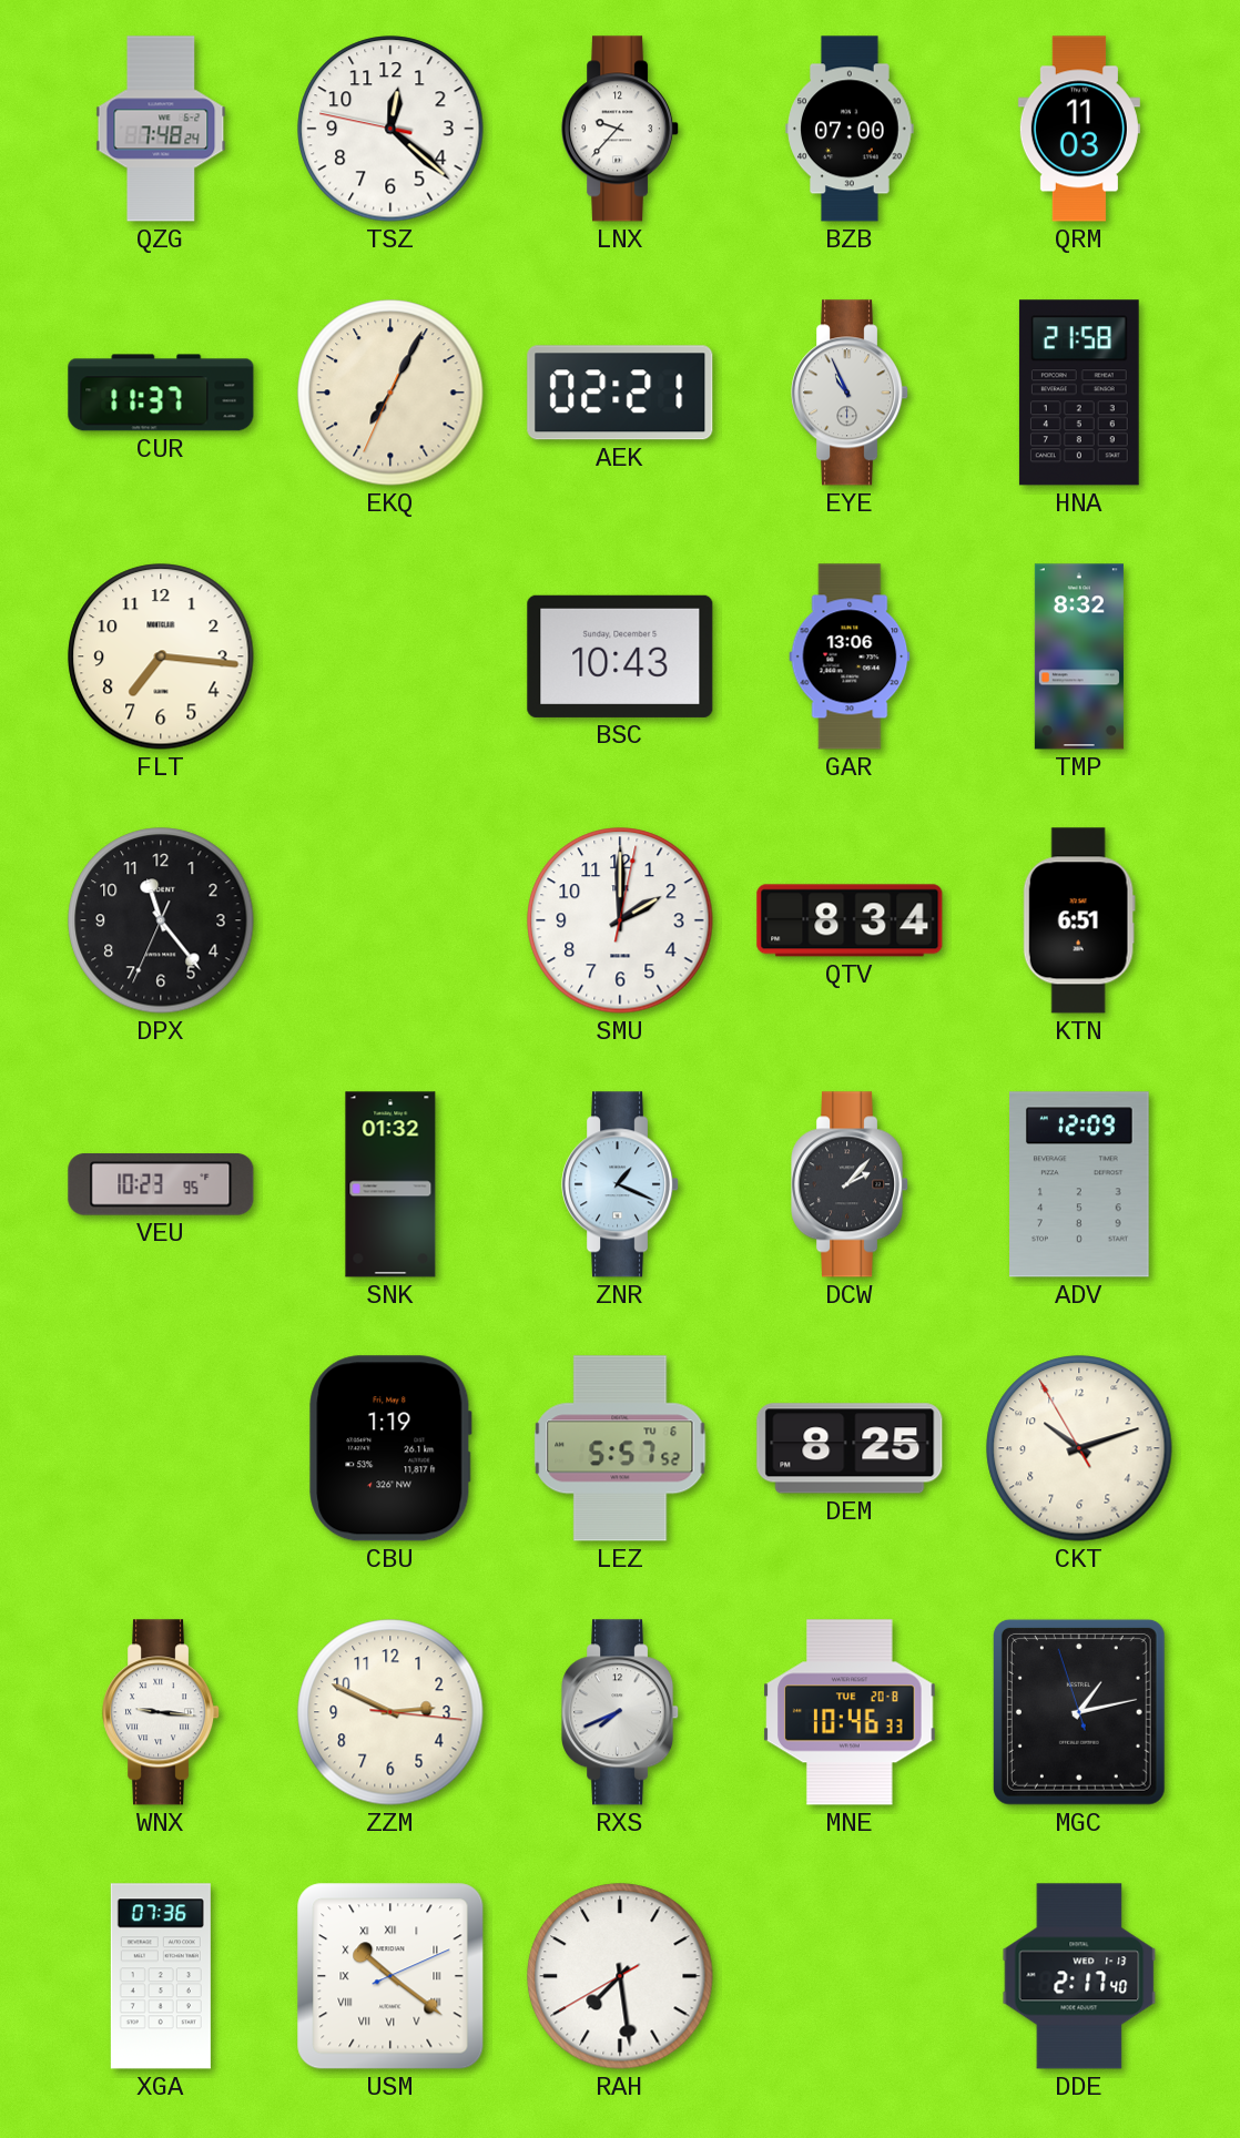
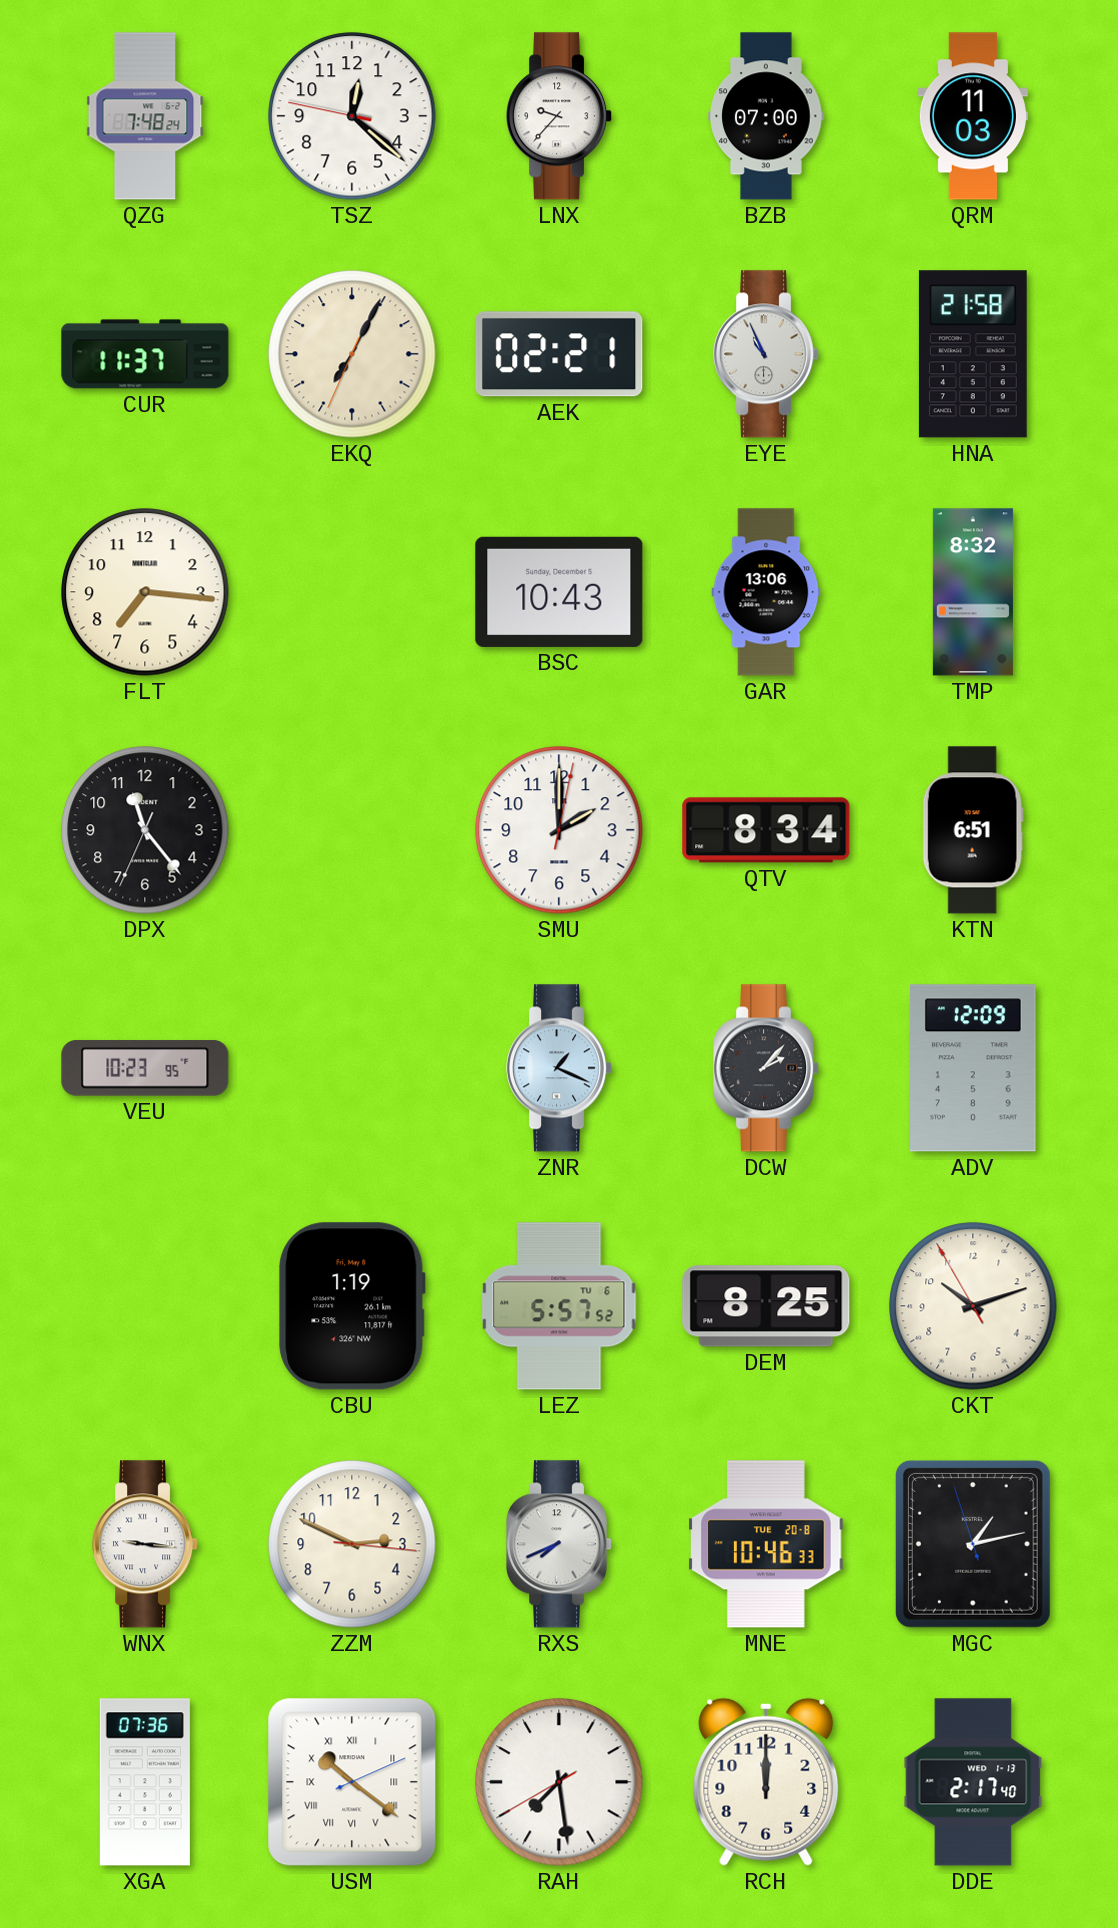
SNK: 01:32 -> none
RCH: none -> 12:00
